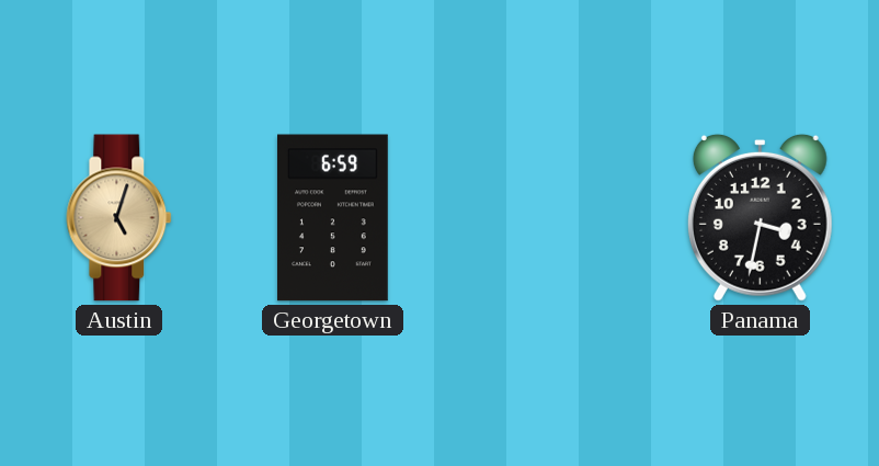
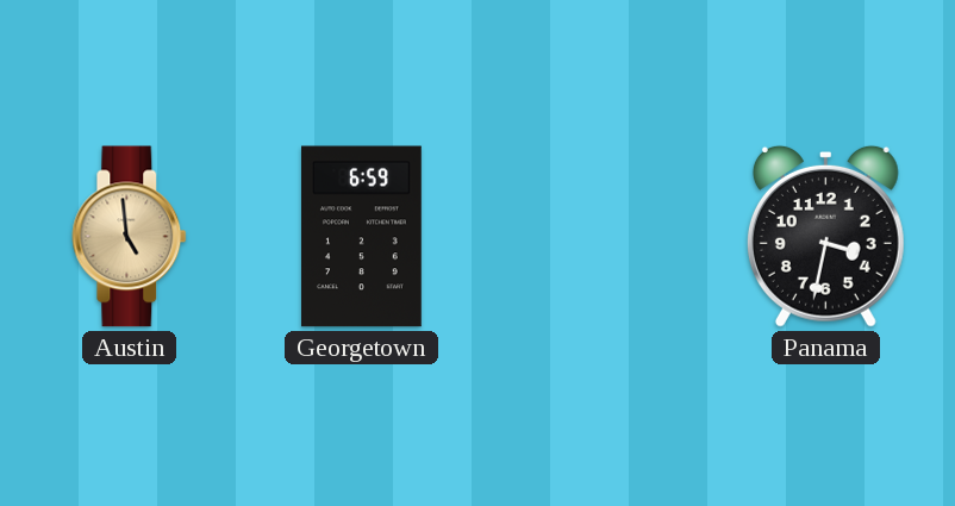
Austin: 5:03 -> 4:59
